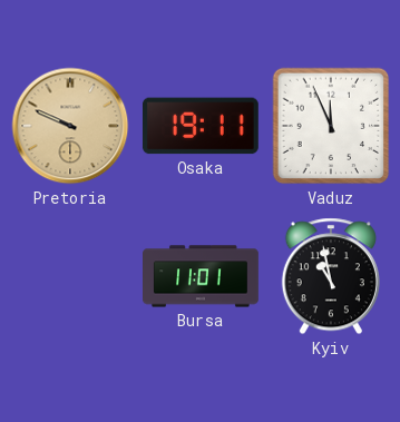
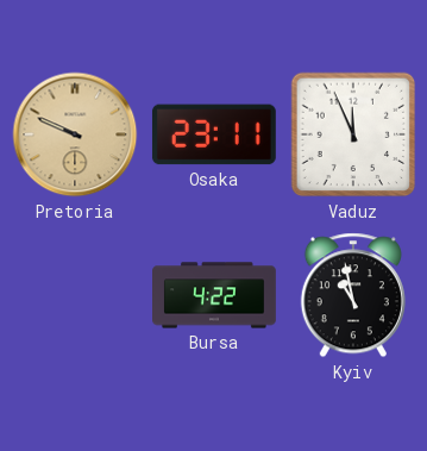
Osaka: 19:11 -> 23:11
Bursa: 11:01 -> 4:22
